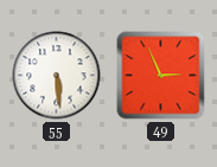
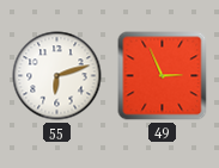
55: 5:29 -> 6:12
